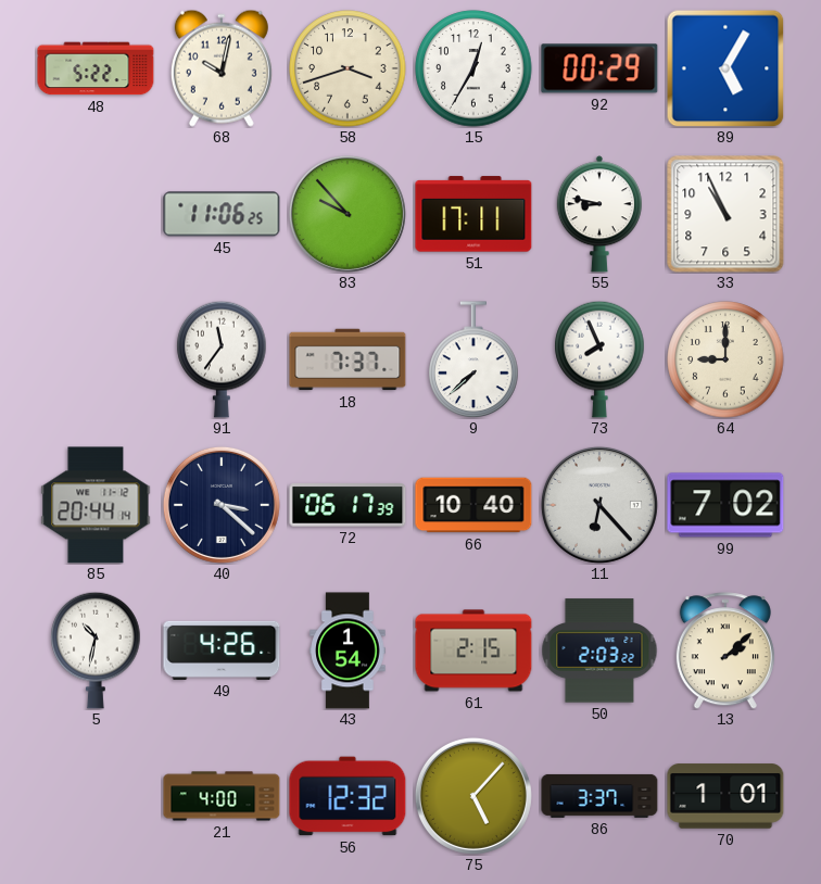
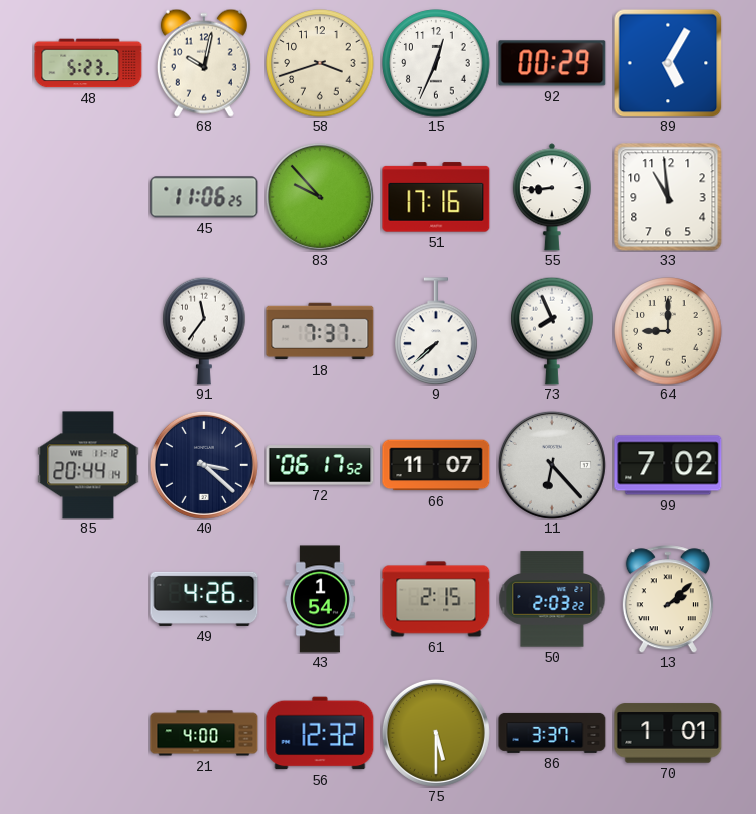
48: 5:22 -> 5:23
15: 12:35 -> 12:34
51: 17:11 -> 17:16
55: 8:47 -> 8:44
33: 10:56 -> 10:59
72: 06:17:39 -> 06:17:52
66: 10:40 -> 11:07
5: 10:32 -> none
75: 5:07 -> 5:30
